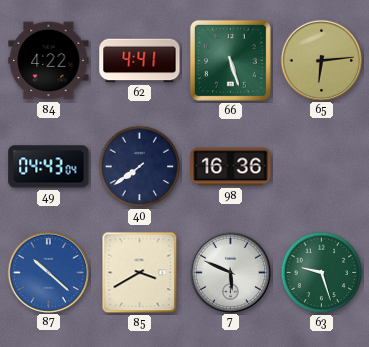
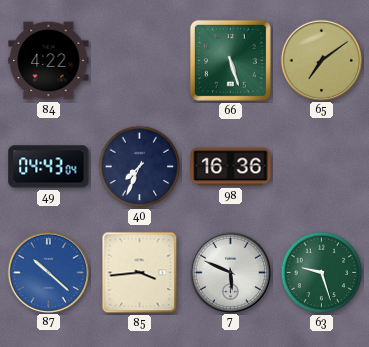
62: 4:41 -> none
65: 6:14 -> 7:09
40: 7:39 -> 7:34
85: 3:40 -> 3:44
